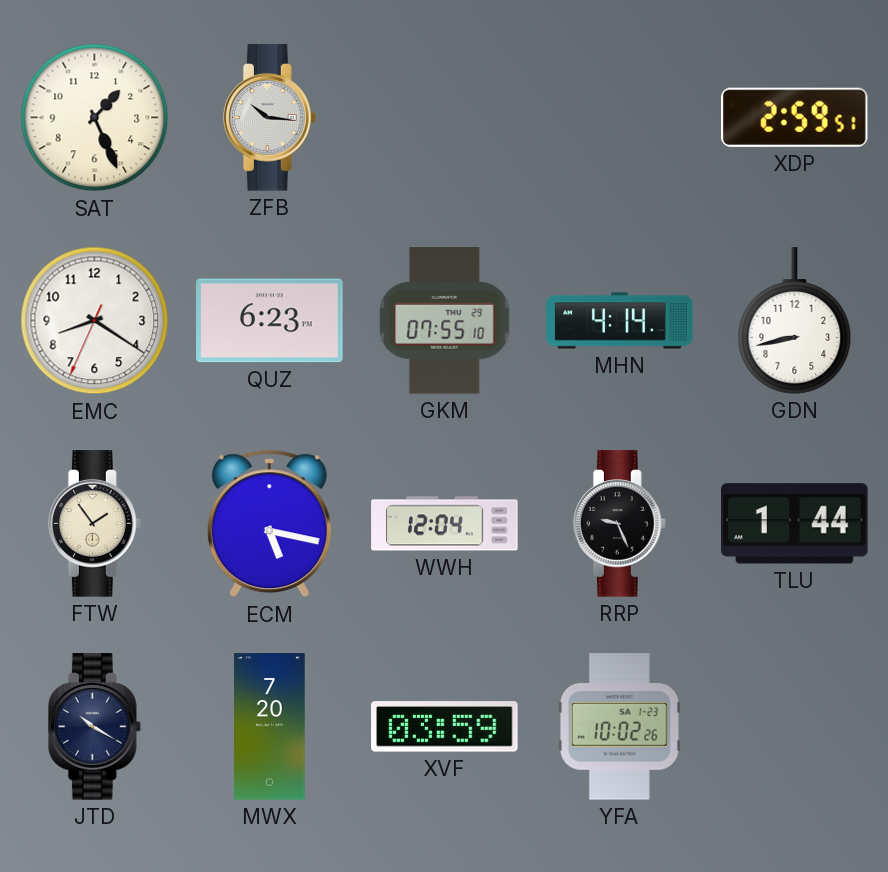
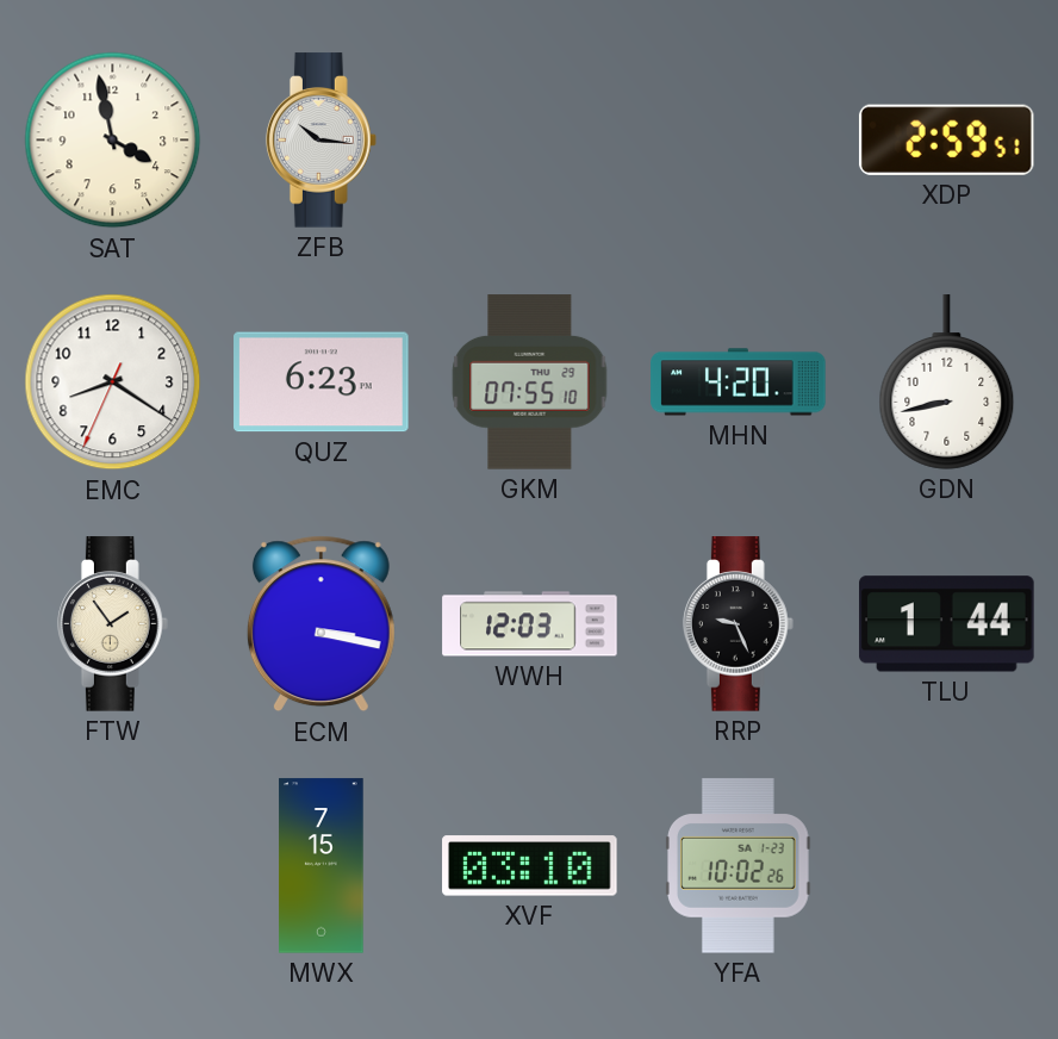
SAT: 1:26 -> 3:58
MHN: 4:14 -> 4:20
ECM: 5:17 -> 3:17
WWH: 12:04 -> 12:03
JTD: 10:20 -> none
MWX: 7:20 -> 7:15
XVF: 03:59 -> 03:10
